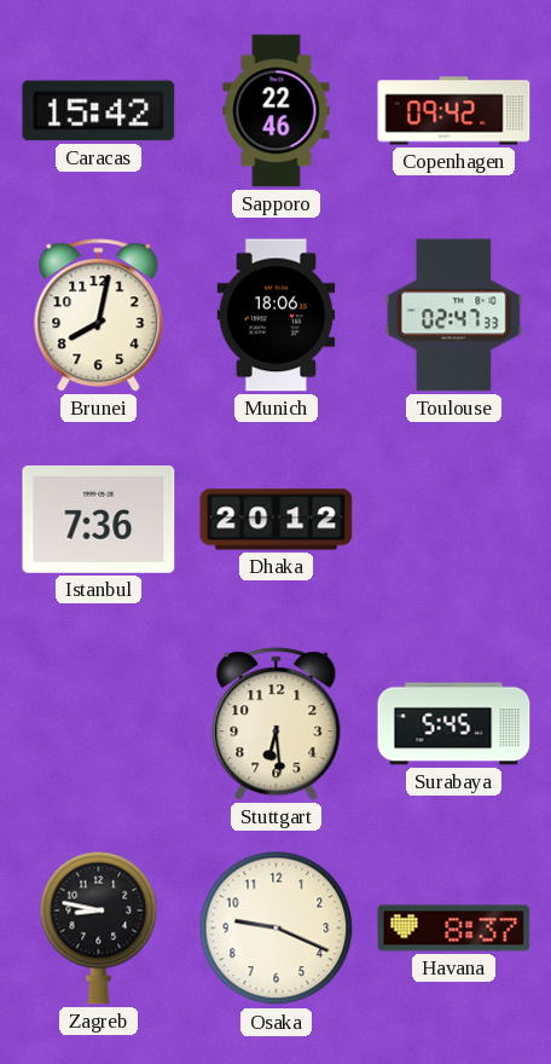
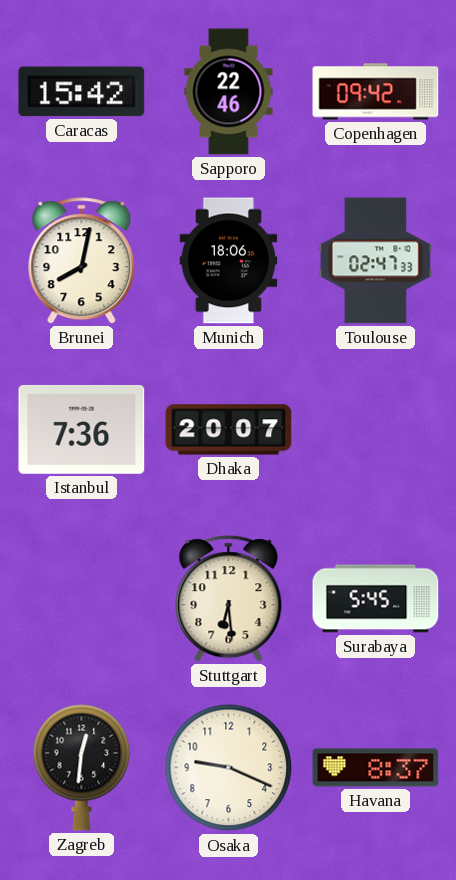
Dhaka: 20:12 -> 20:07
Zagreb: 8:47 -> 12:31
